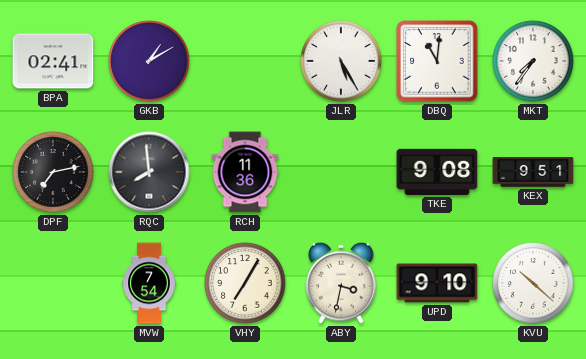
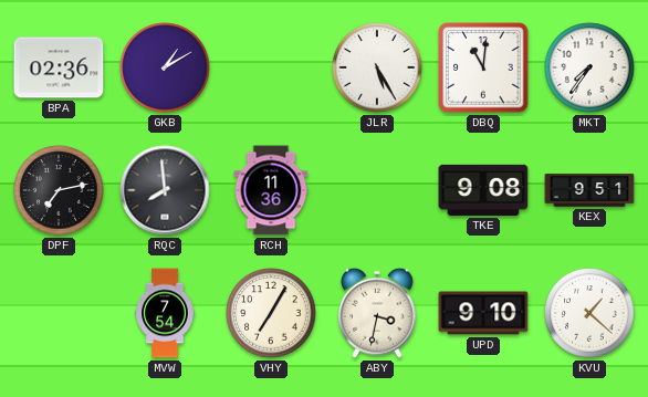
BPA: 02:41 -> 02:36
KVU: 10:22 -> 1:22
